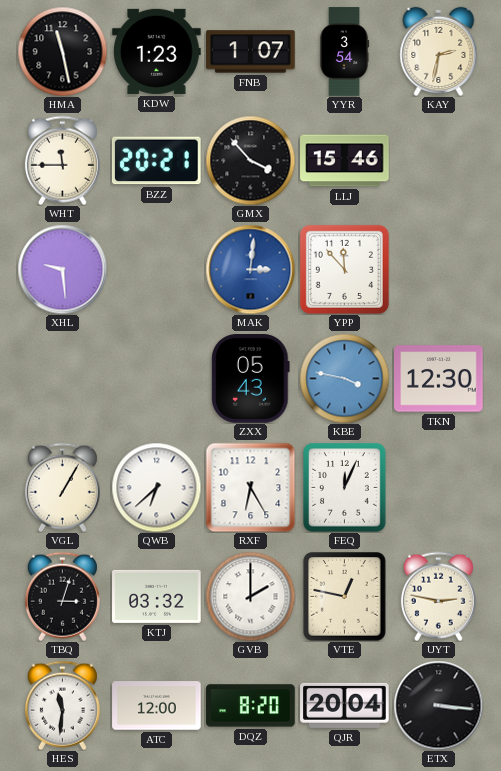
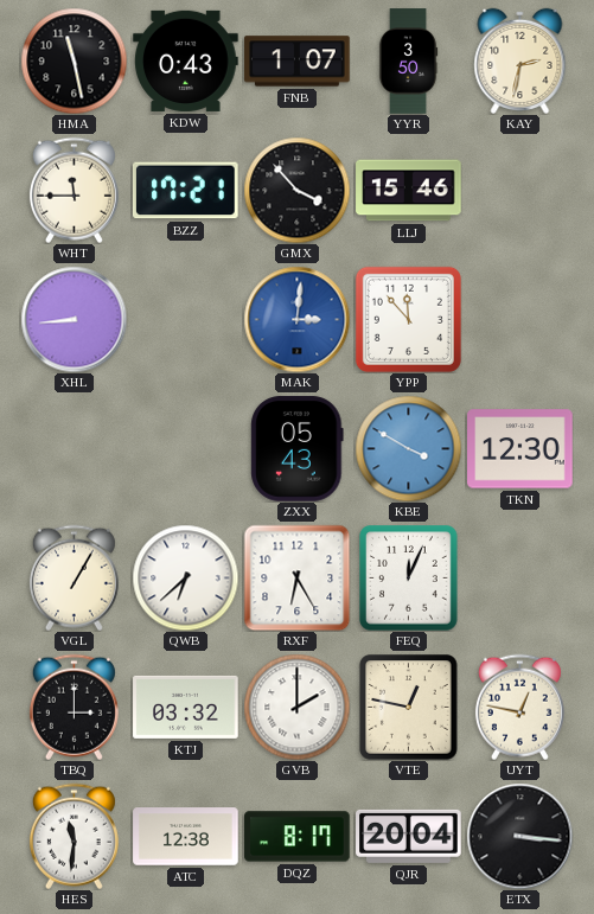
KDW: 1:23 -> 0:43
YYR: 3:54 -> 3:50
BZZ: 20:21 -> 17:21
XHL: 9:29 -> 8:44
KBE: 3:47 -> 3:50
TBQ: 3:03 -> 3:00
UYT: 2:47 -> 12:47
ATC: 12:00 -> 12:38
DQZ: 8:20 -> 8:17
